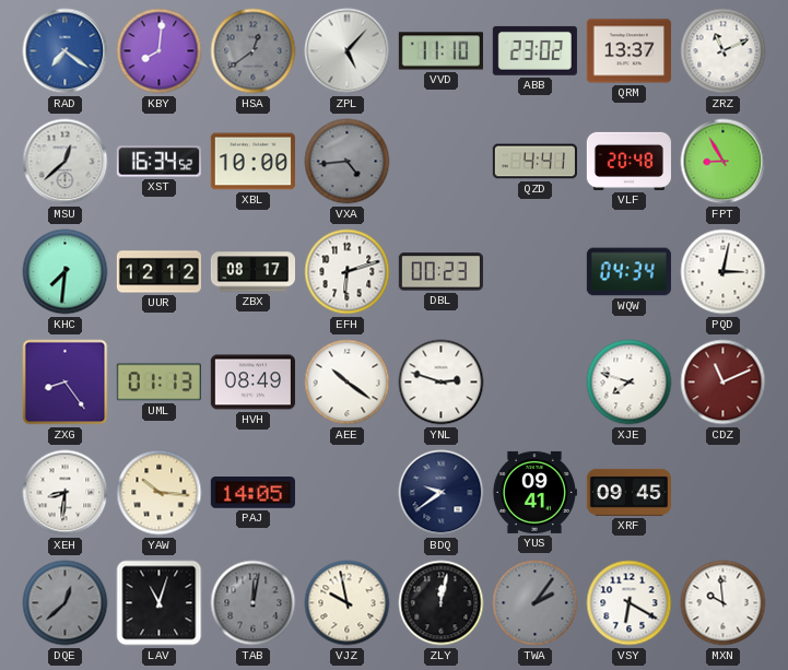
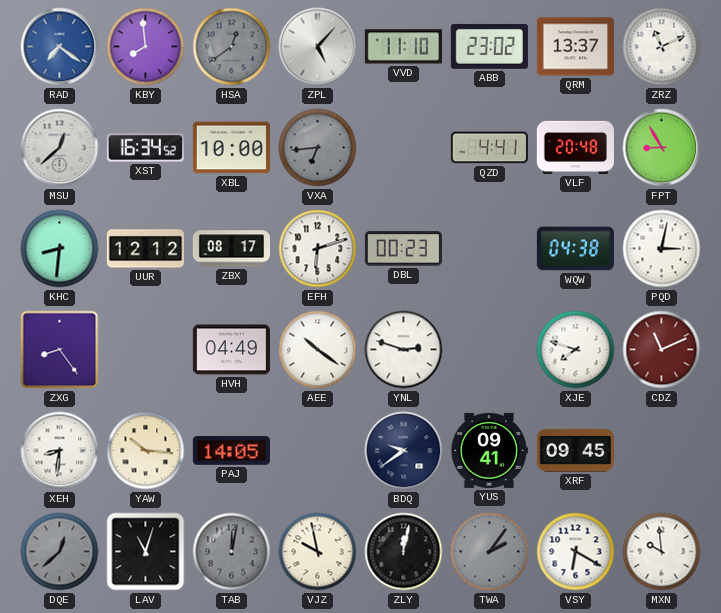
KBY: 8:01 -> 7:59
VXA: 4:44 -> 6:44
KHC: 7:31 -> 8:31
WQW: 04:34 -> 04:38
UML: 01:13 -> none
HVH: 08:49 -> 04:49
